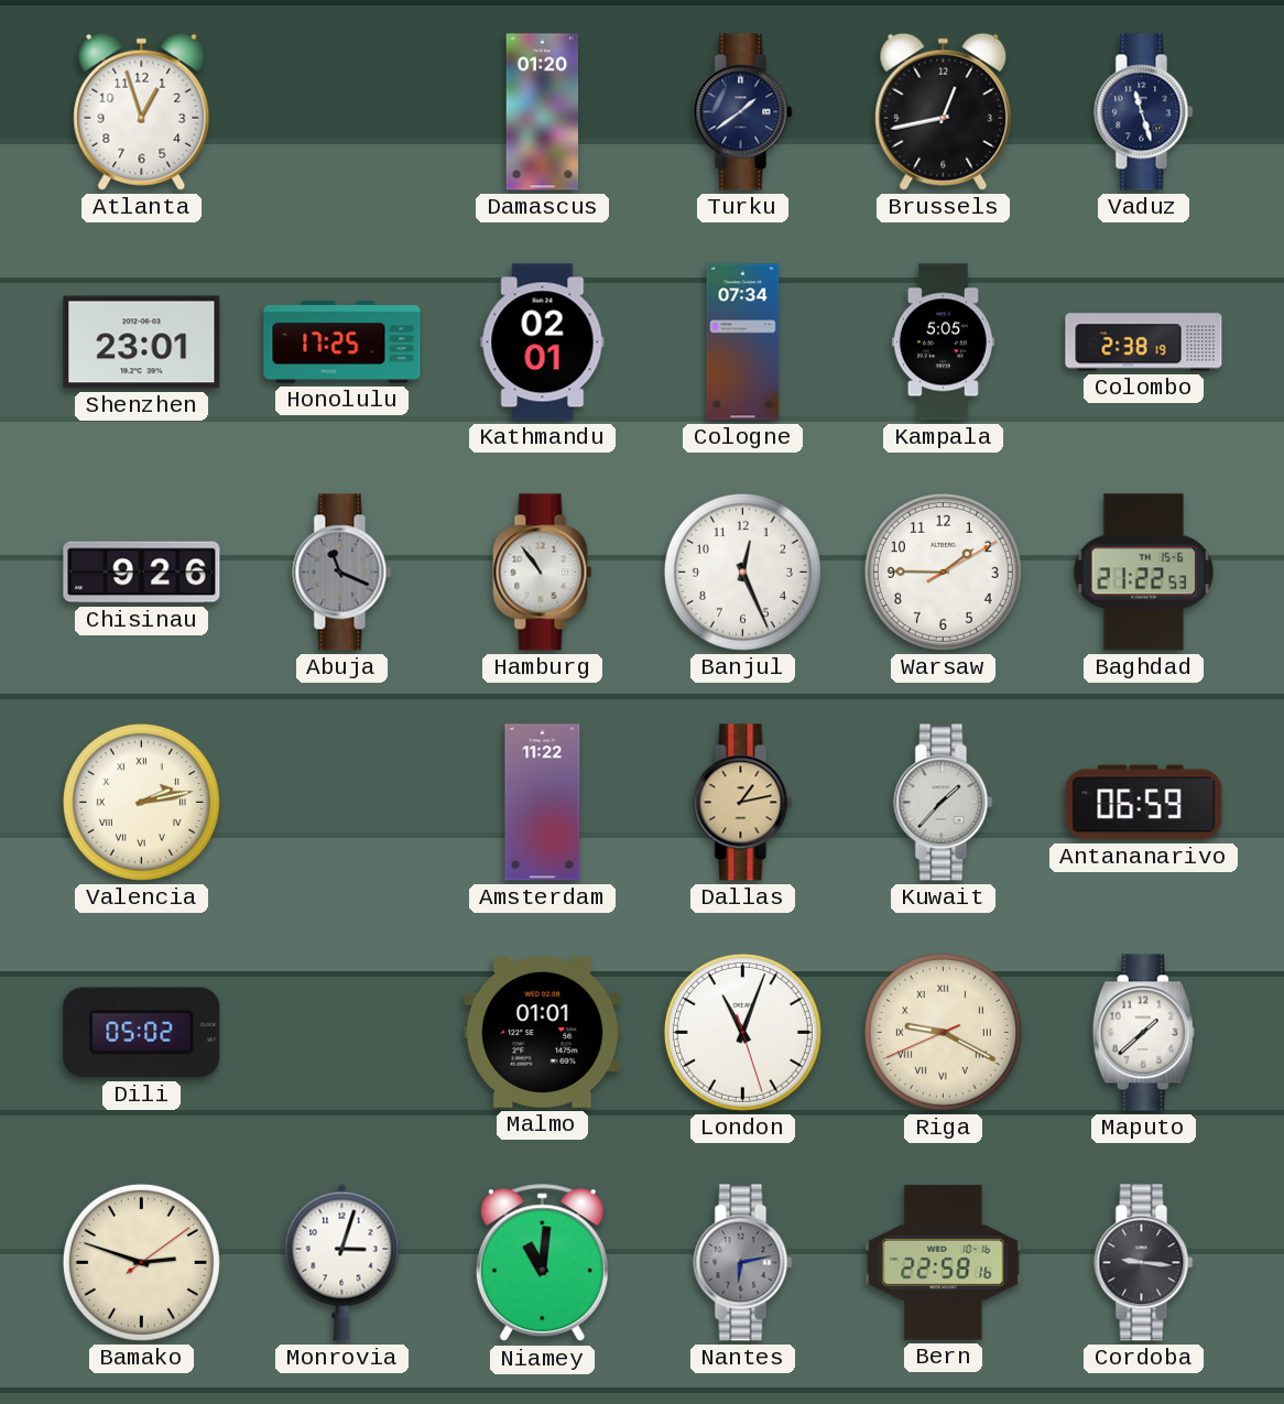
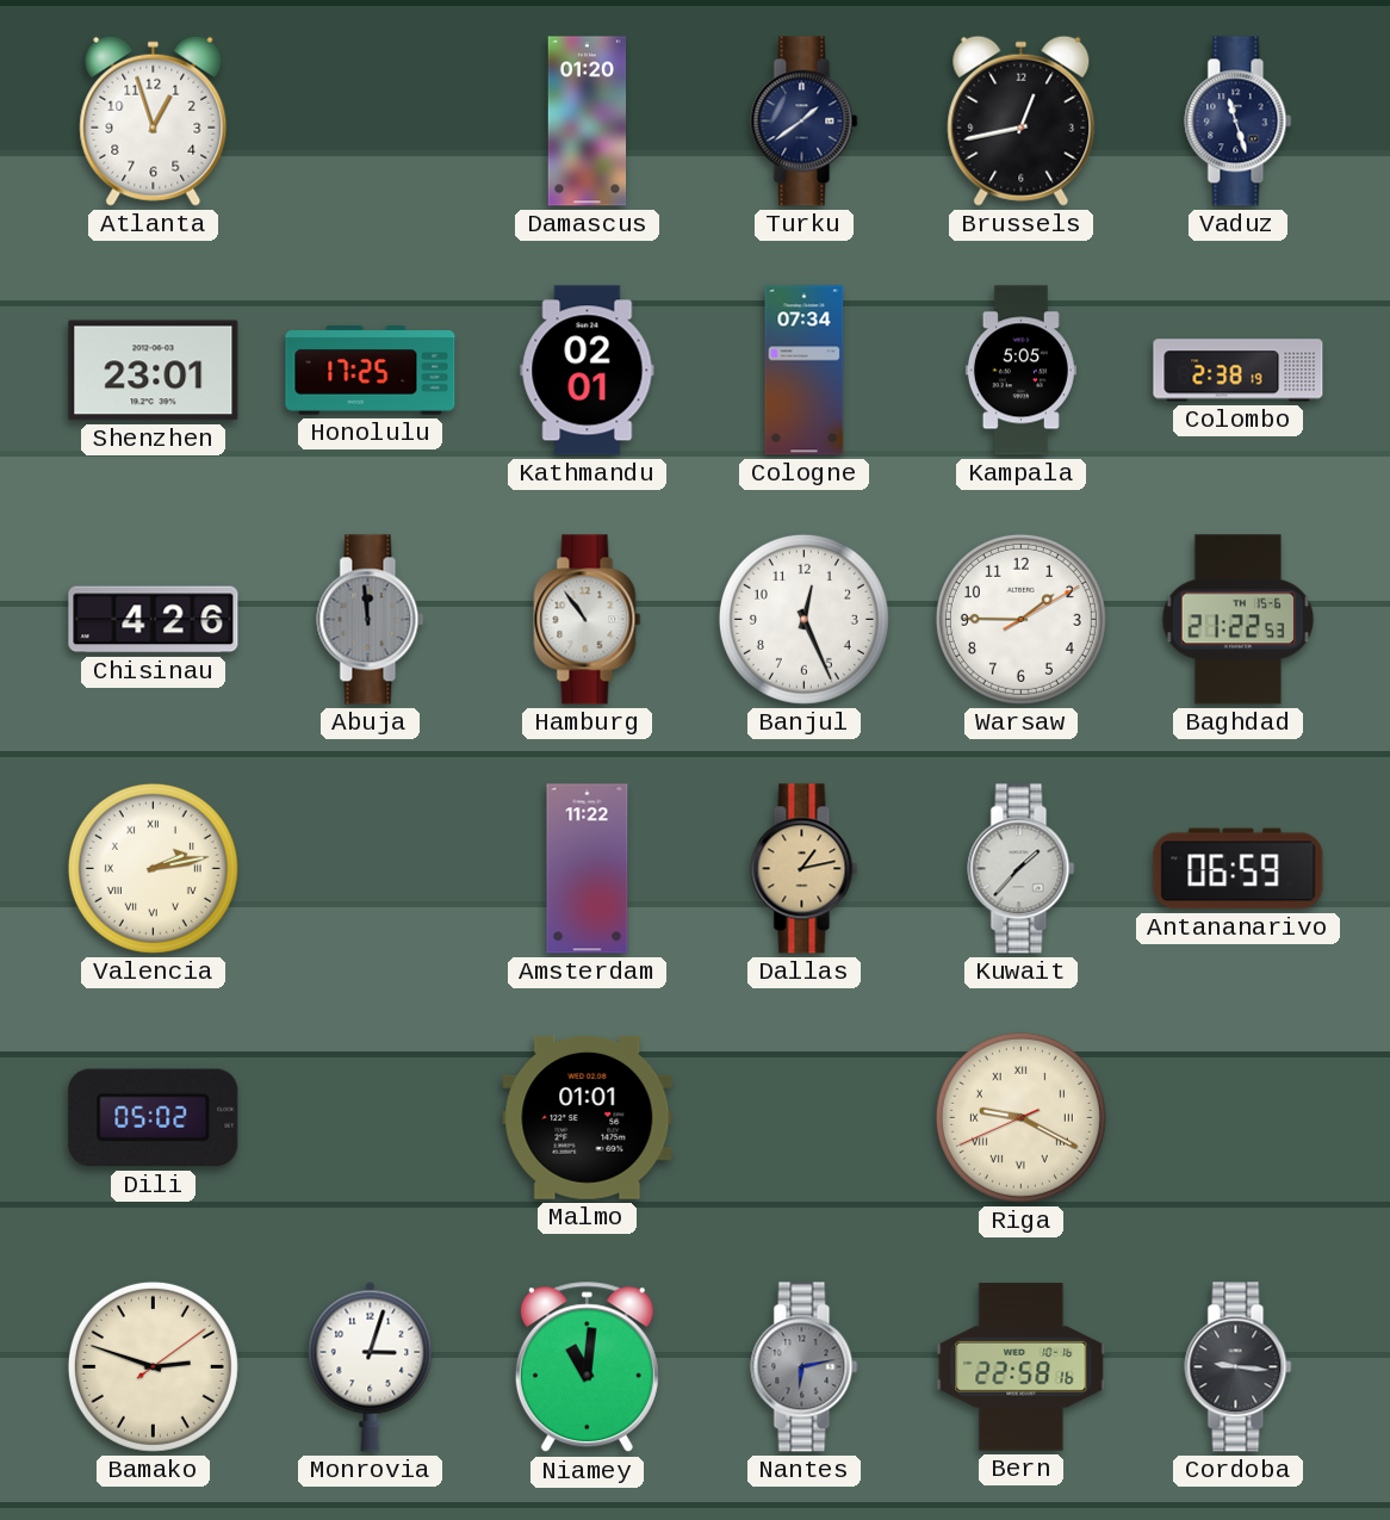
Chisinau: 9:26 -> 4:26
Abuja: 11:19 -> 11:59
London: 11:03 -> none
Maputo: 1:38 -> none
